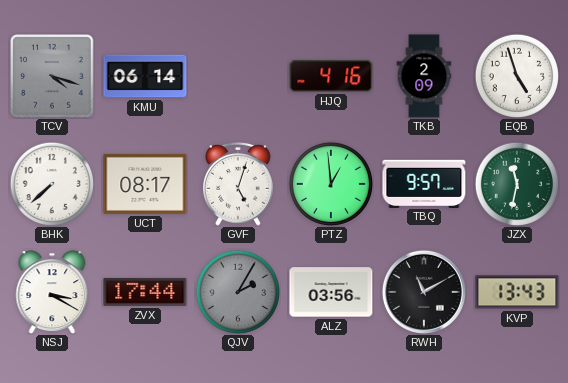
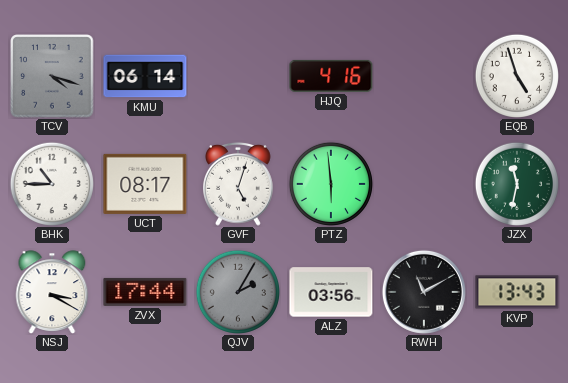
TKB: 2:09 -> none
BHK: 7:38 -> 10:45
PTZ: 12:59 -> 5:59
TBQ: 9:57 -> none
